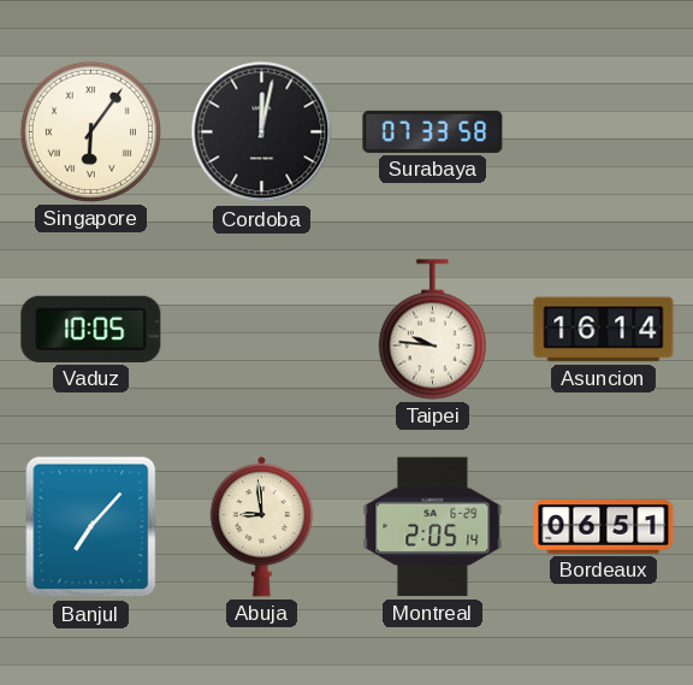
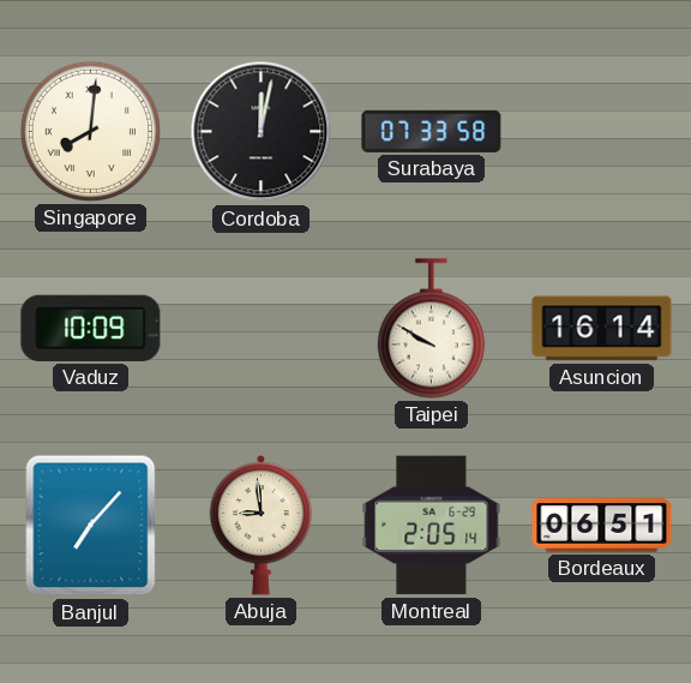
Singapore: 6:06 -> 8:01
Vaduz: 10:05 -> 10:09
Taipei: 9:46 -> 9:50
